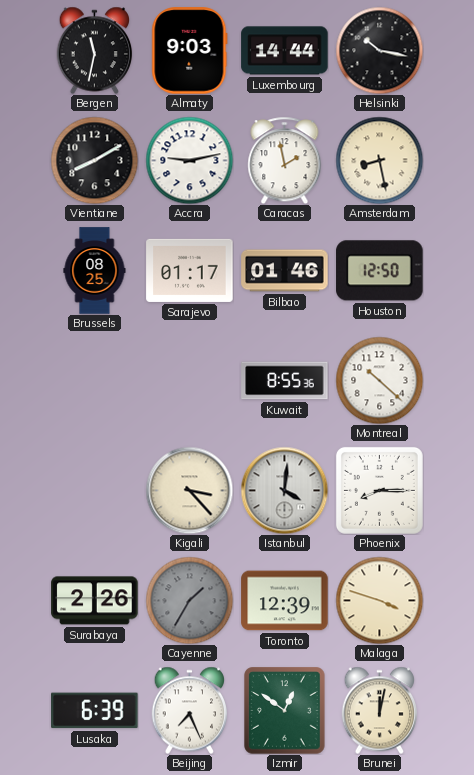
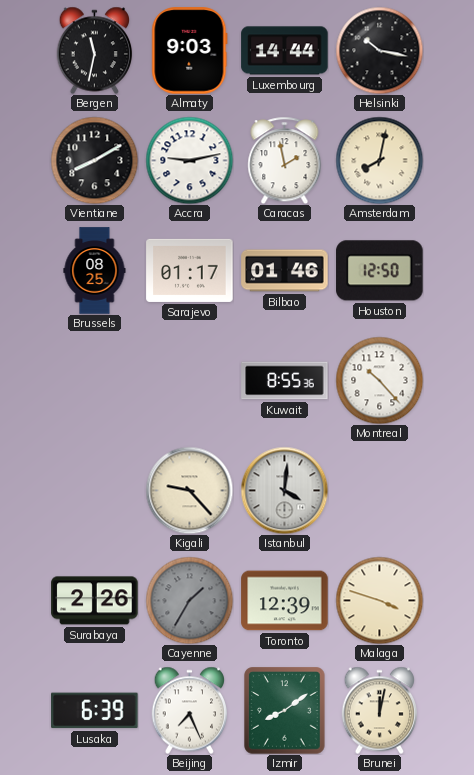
Amsterdam: 8:28 -> 8:02
Montreal: 10:22 -> 10:23
Kigali: 3:23 -> 9:23
Phoenix: 8:15 -> none
Izmir: 12:51 -> 8:09
